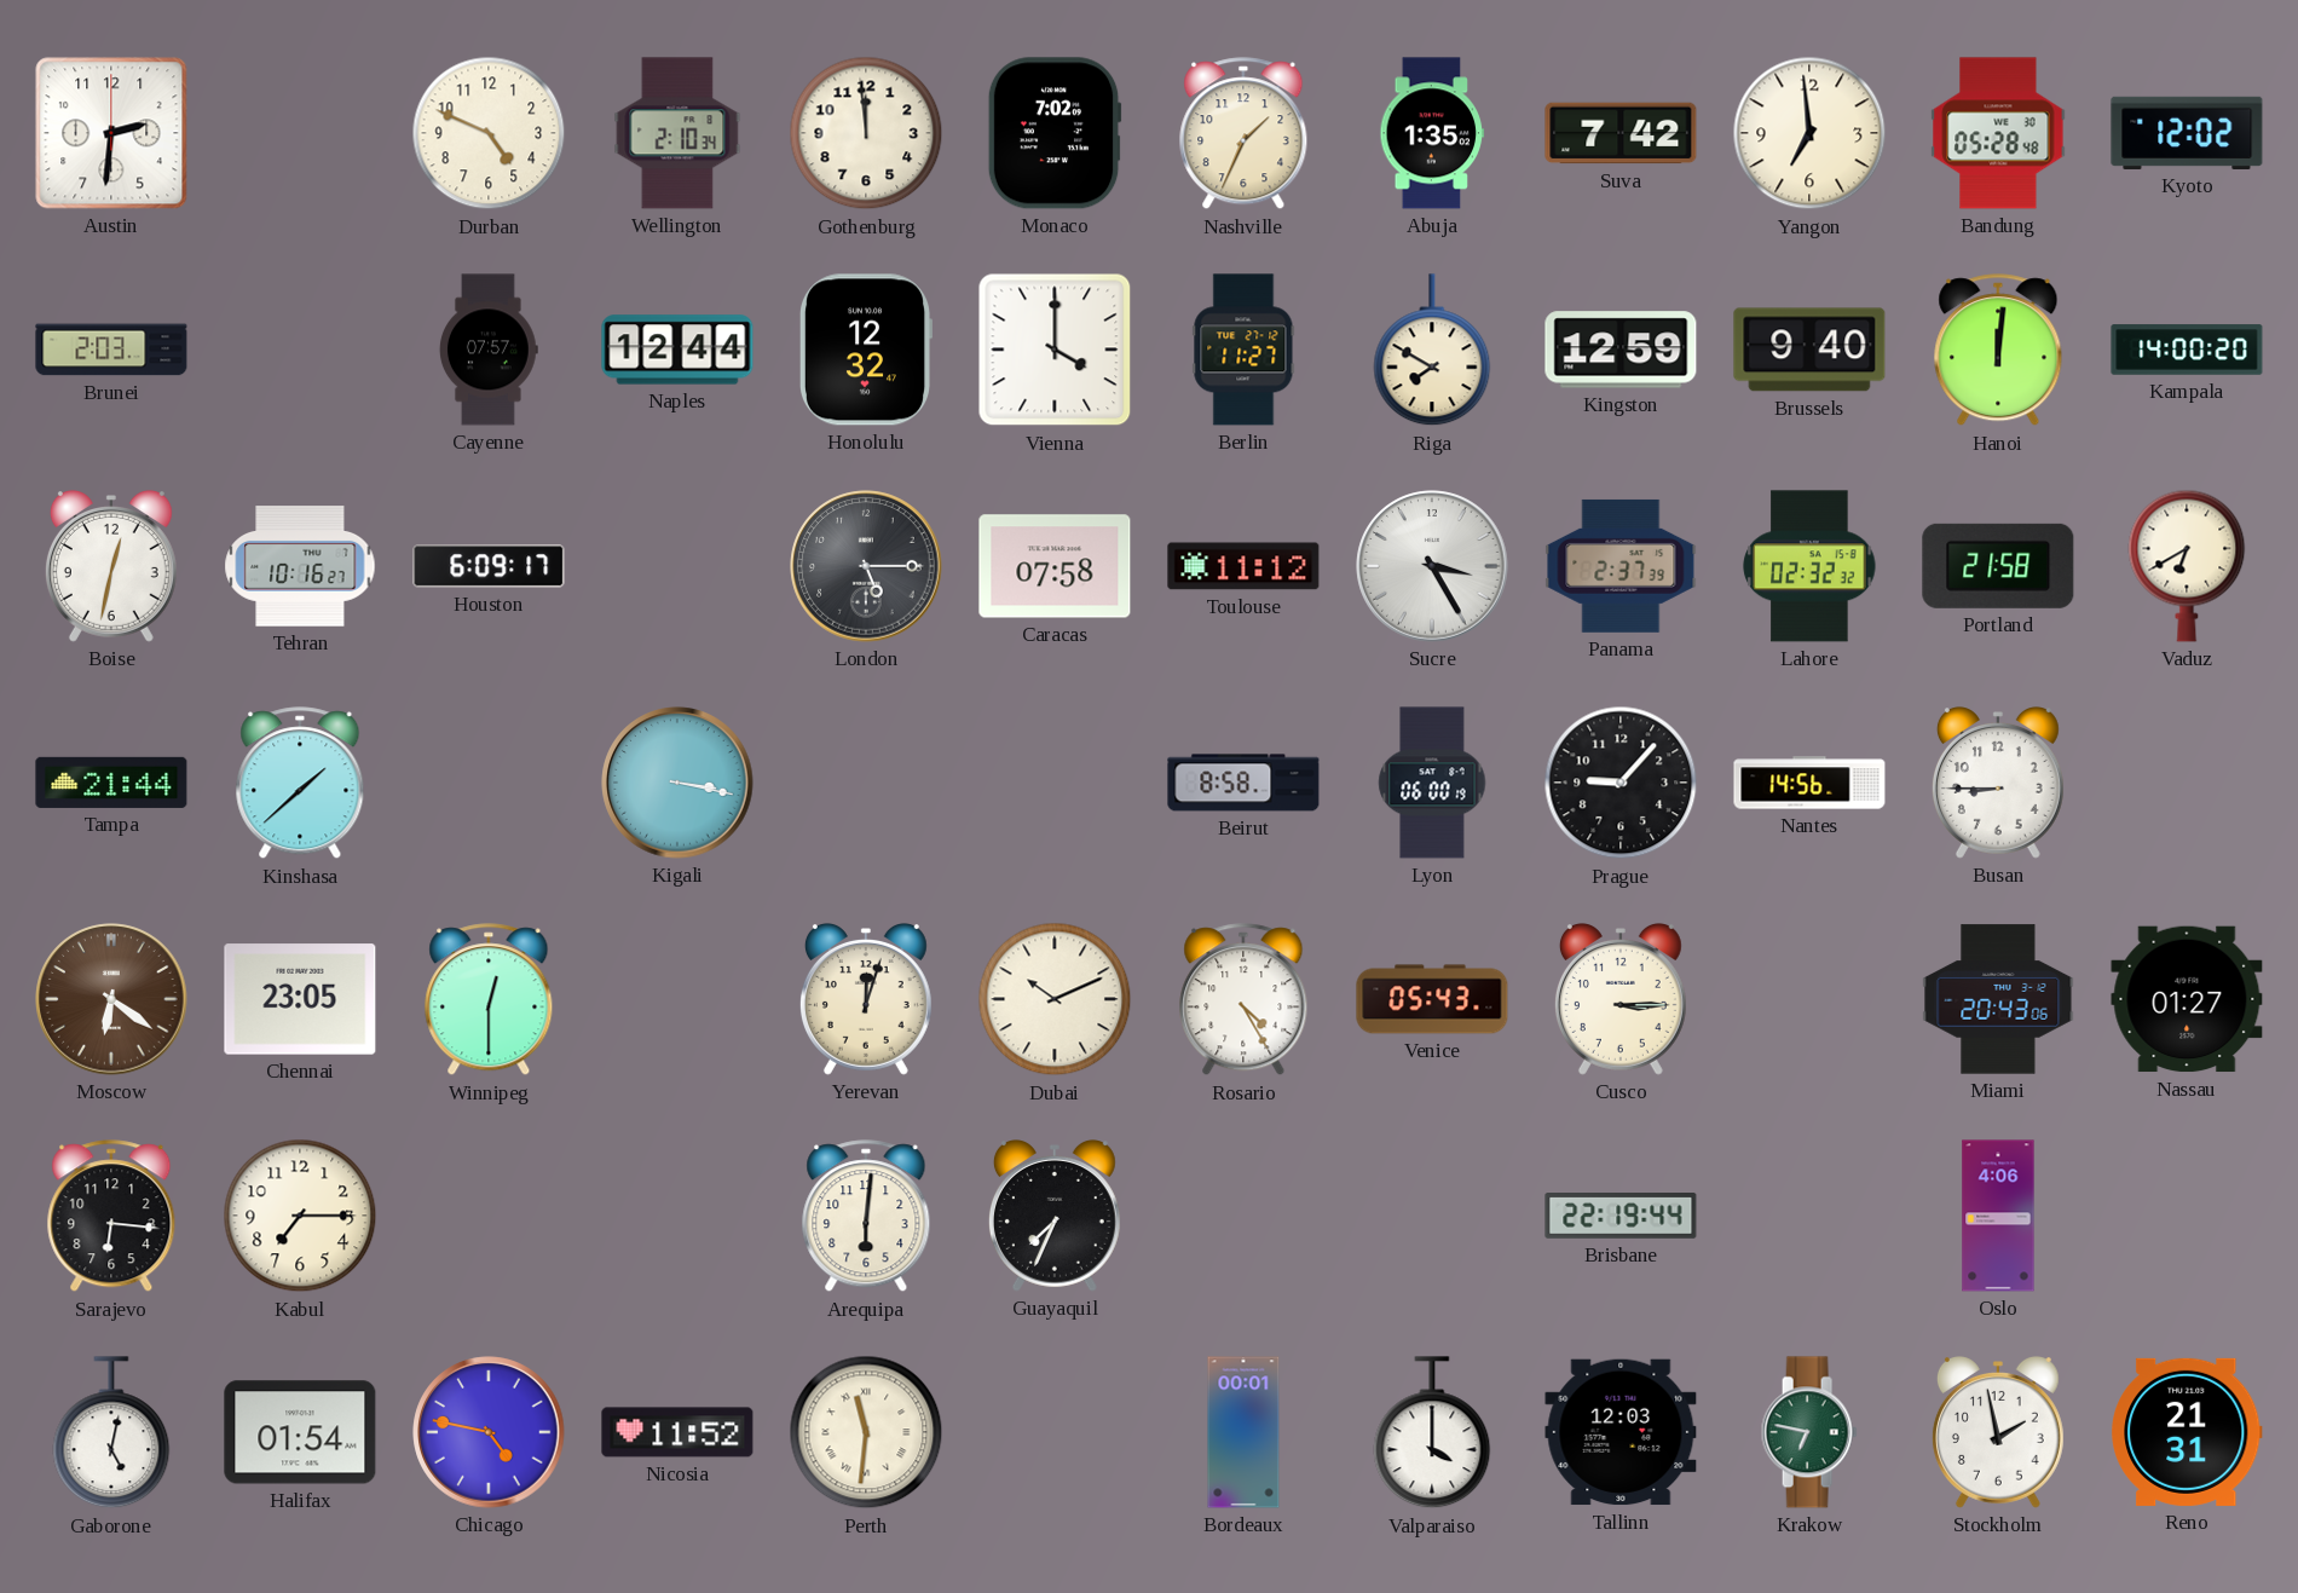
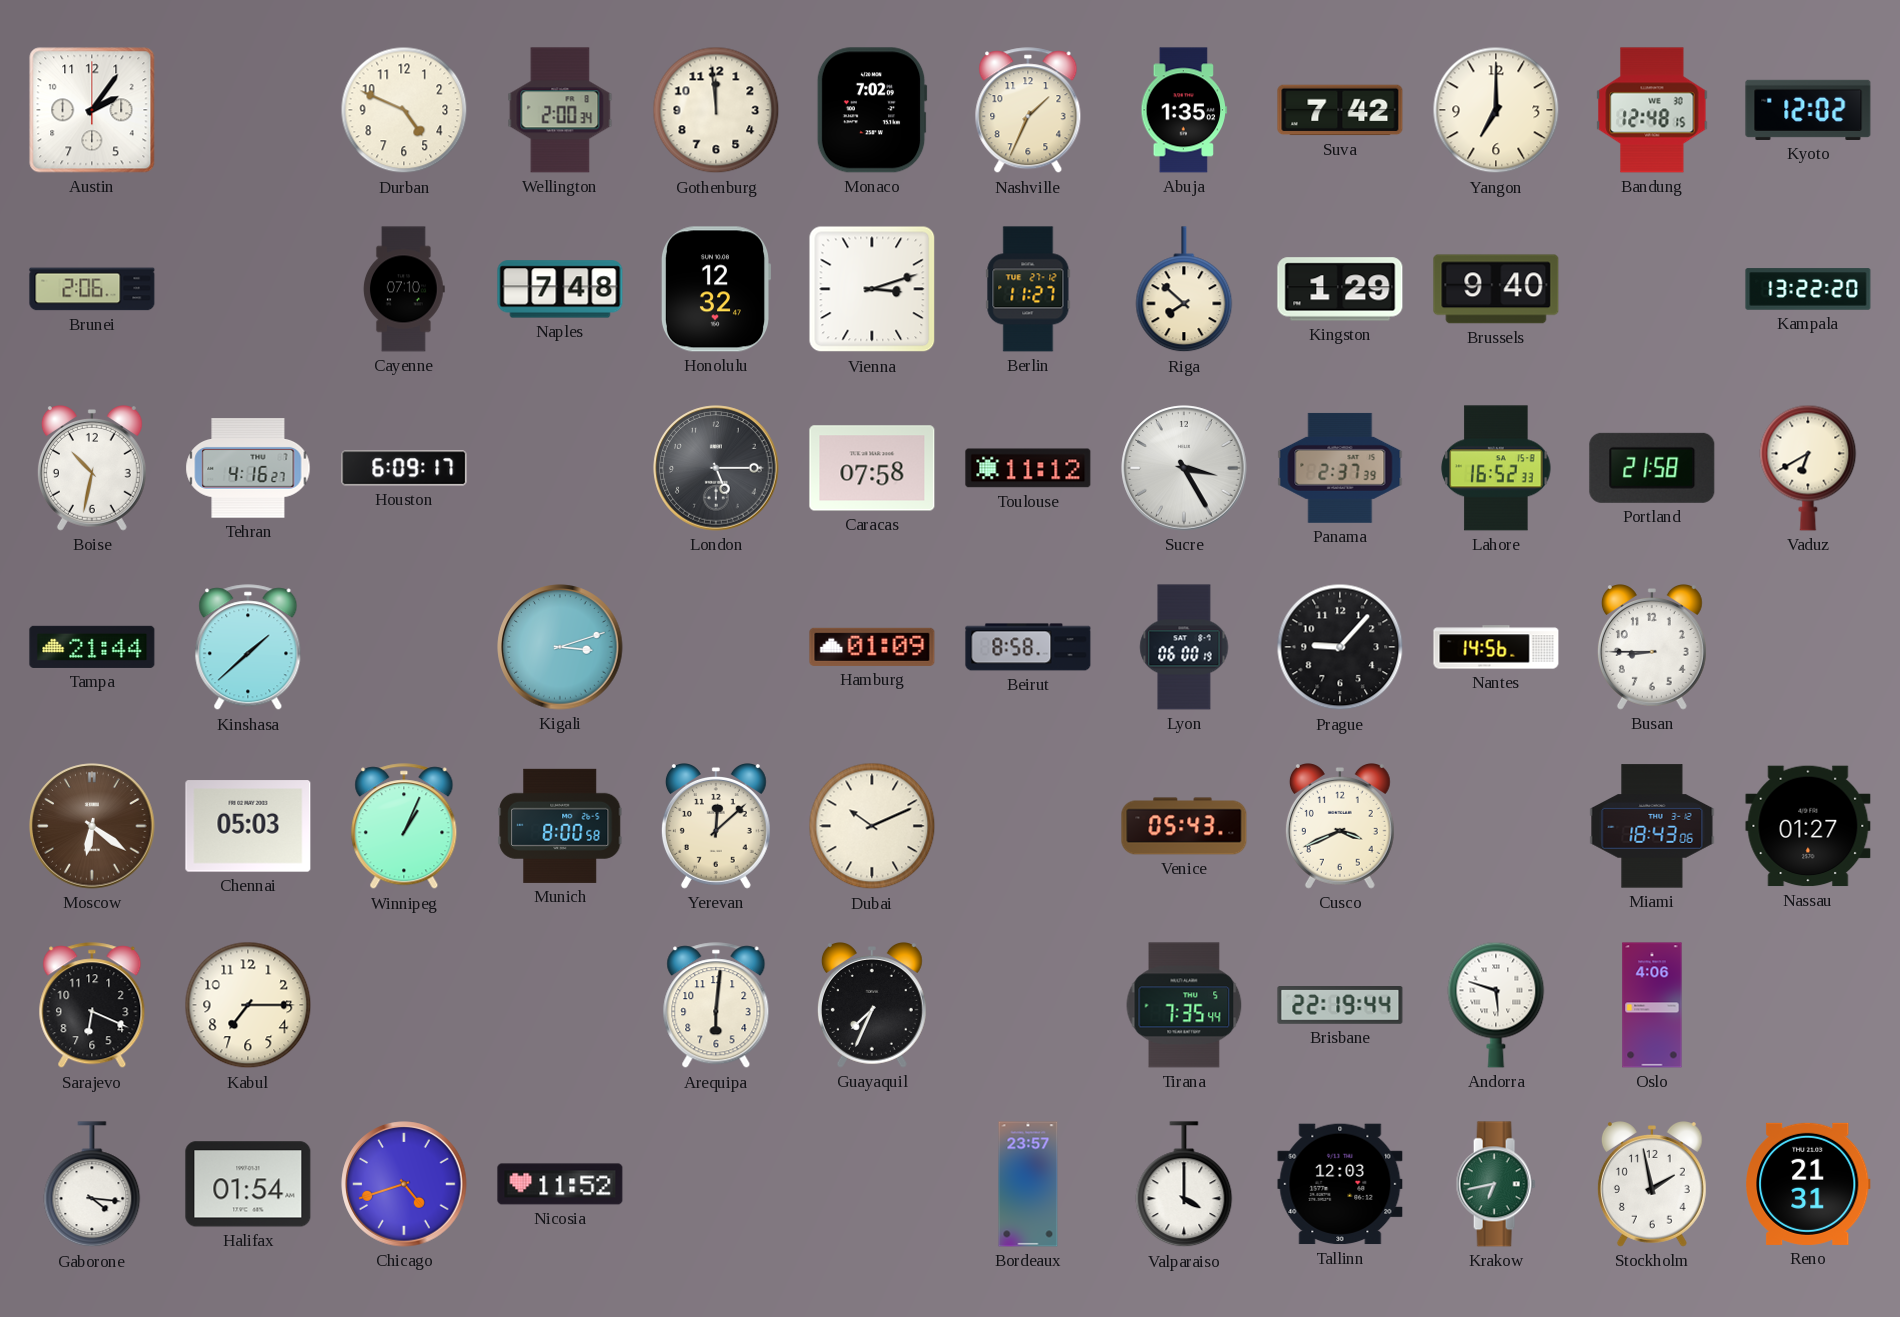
Austin: 2:31 -> 2:06
Wellington: 2:10 -> 2:00
Yangon: 6:59 -> 7:00
Bandung: 05:28 -> 12:48
Brunei: 2:03 -> 2:06
Cayenne: 07:57 -> 07:10
Naples: 12:44 -> 7:48
Vienna: 4:00 -> 3:12
Riga: 7:50 -> 7:52
Kingston: 12:59 -> 1:29
Hanoi: 12:01 -> none
Kampala: 14:00 -> 13:22
Boise: 12:32 -> 10:32
Tehran: 10:16 -> 4:16
Lahore: 02:32 -> 16:52
Kigali: 3:17 -> 3:12
Hamburg: none -> 01:09
Chennai: 23:05 -> 05:03
Winnipeg: 12:30 -> 1:04
Munich: none -> 8:00
Yerevan: 12:03 -> 12:08
Rosario: 4:25 -> none
Cusco: 3:15 -> 3:41
Miami: 20:43 -> 18:43
Sarajevo: 6:16 -> 6:19
Tirana: none -> 7:35
Andorra: none -> 5:48
Gaborone: 5:02 -> 4:16
Chicago: 4:47 -> 4:42
Perth: 11:31 -> none
Bordeaux: 00:01 -> 23:57
Krakow: 6:47 -> 6:43
